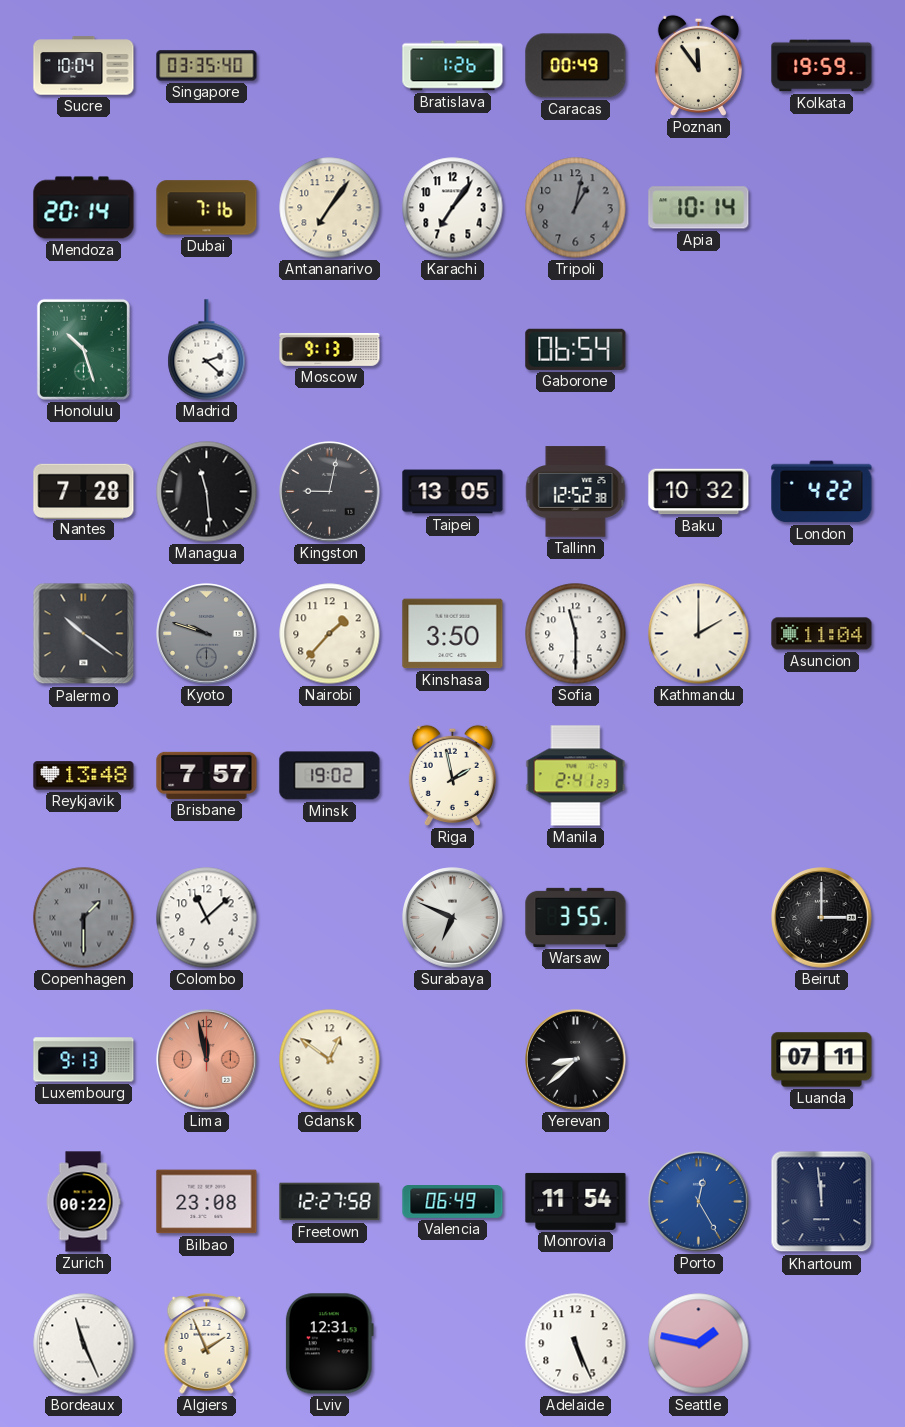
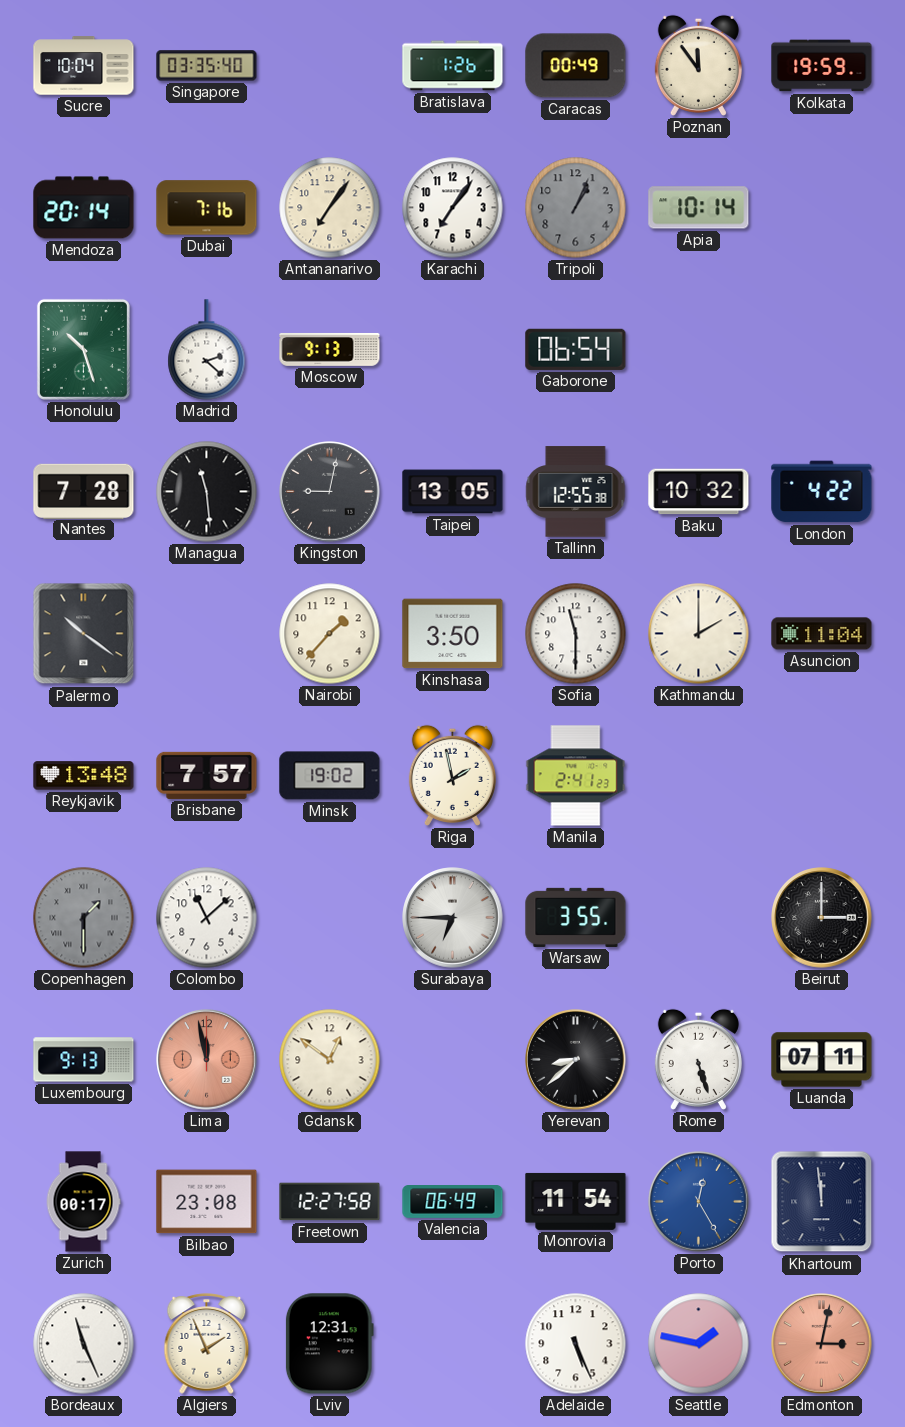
Tripoli: 1:02 -> 1:04
Tallinn: 12:52 -> 12:55
Kyoto: 9:48 -> none
Surabaya: 6:49 -> 6:45
Rome: none -> 5:27
Zurich: 00:22 -> 00:17
Edmonton: none -> 3:02
